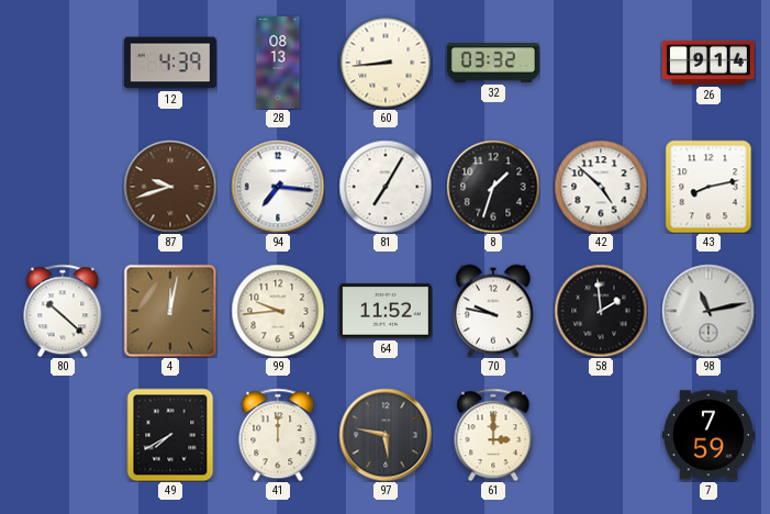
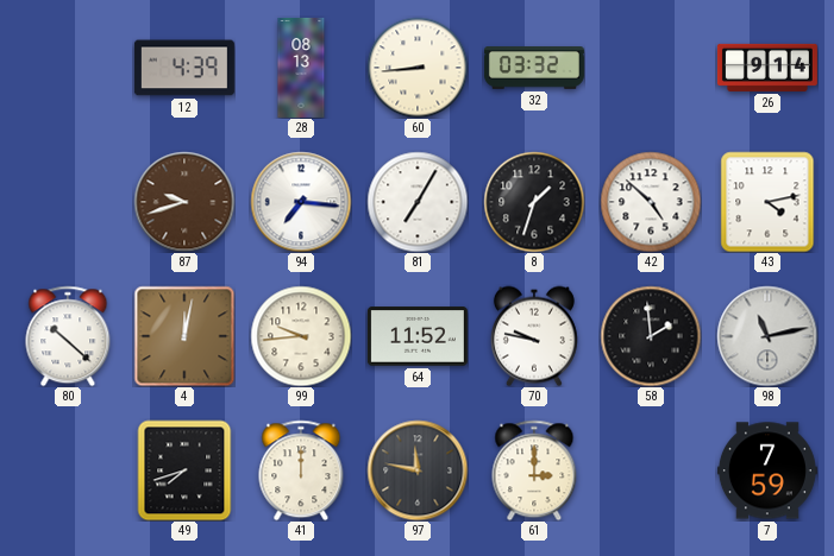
43: 8:13 -> 4:13
49: 7:40 -> 7:42
97: 5:47 -> 11:47
